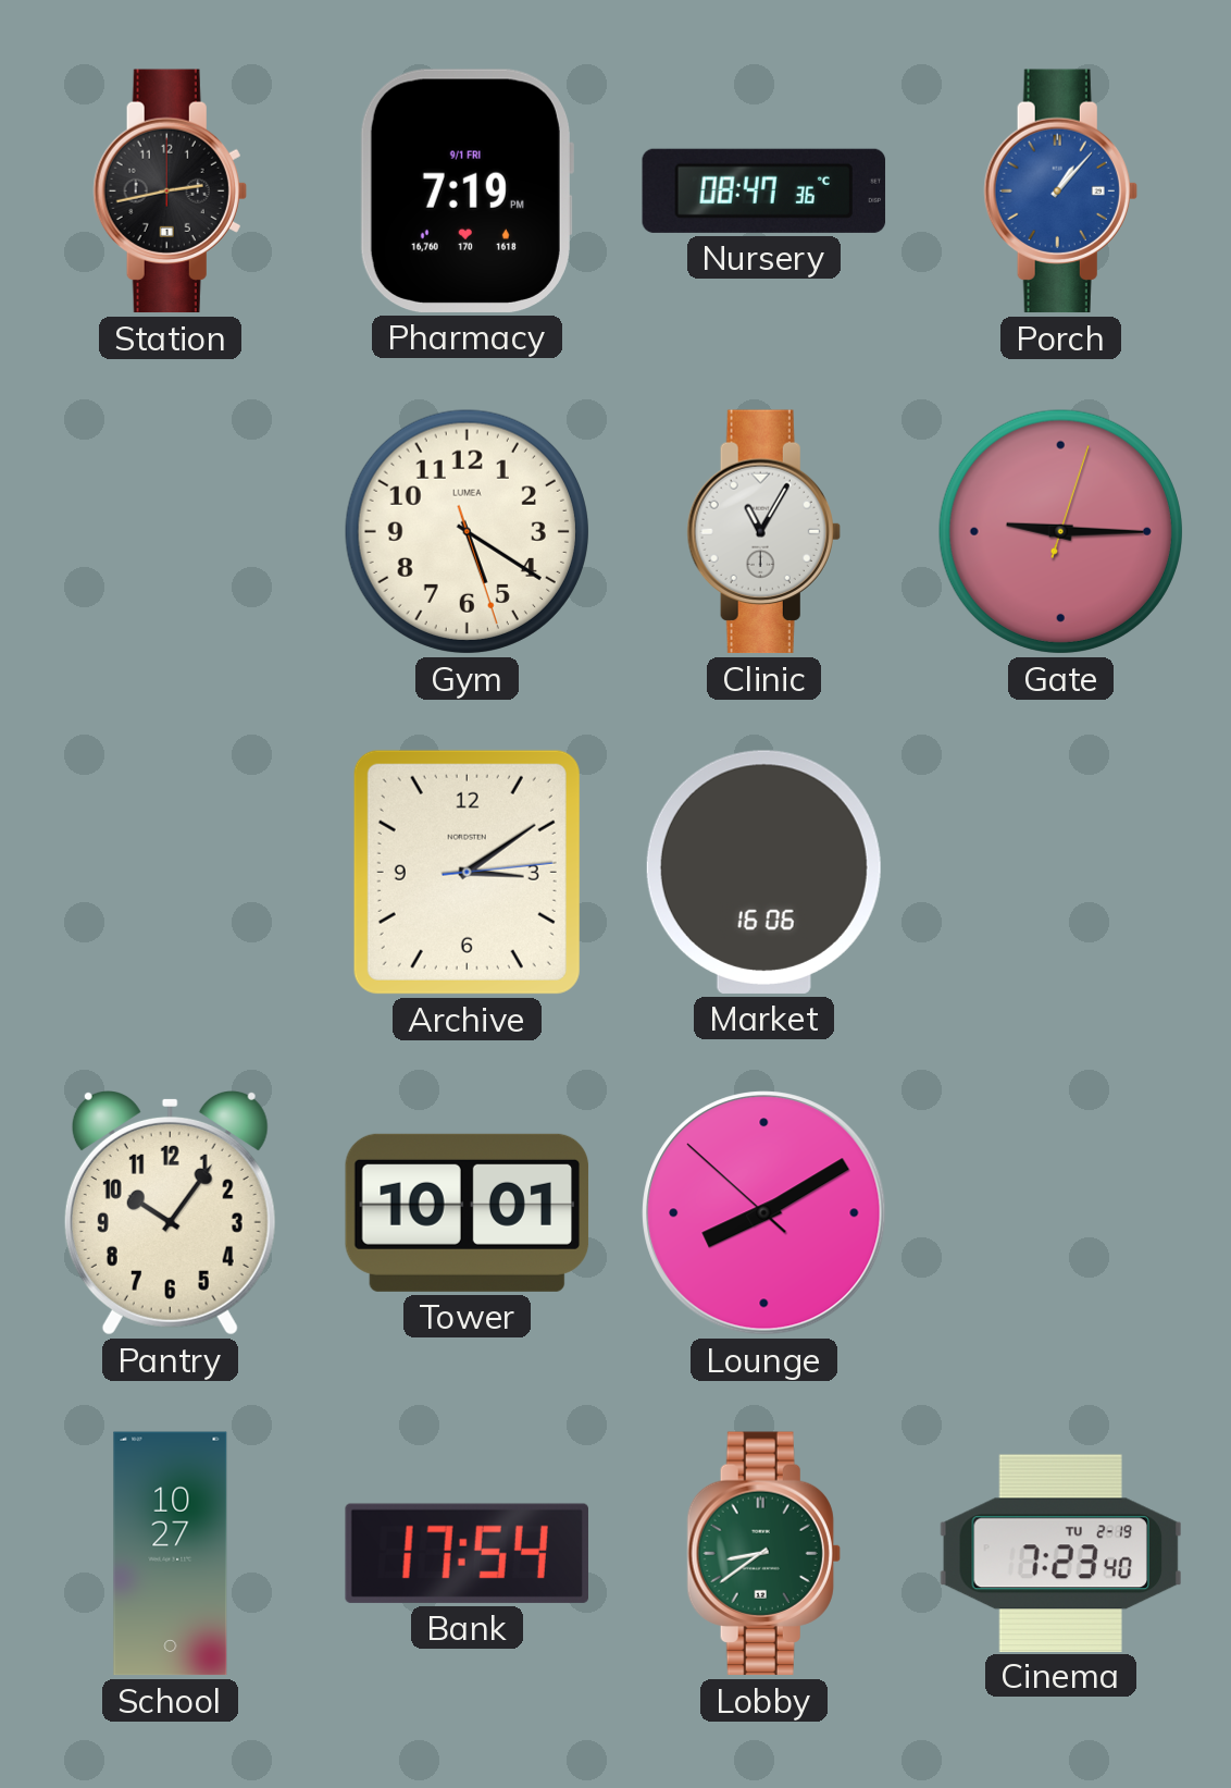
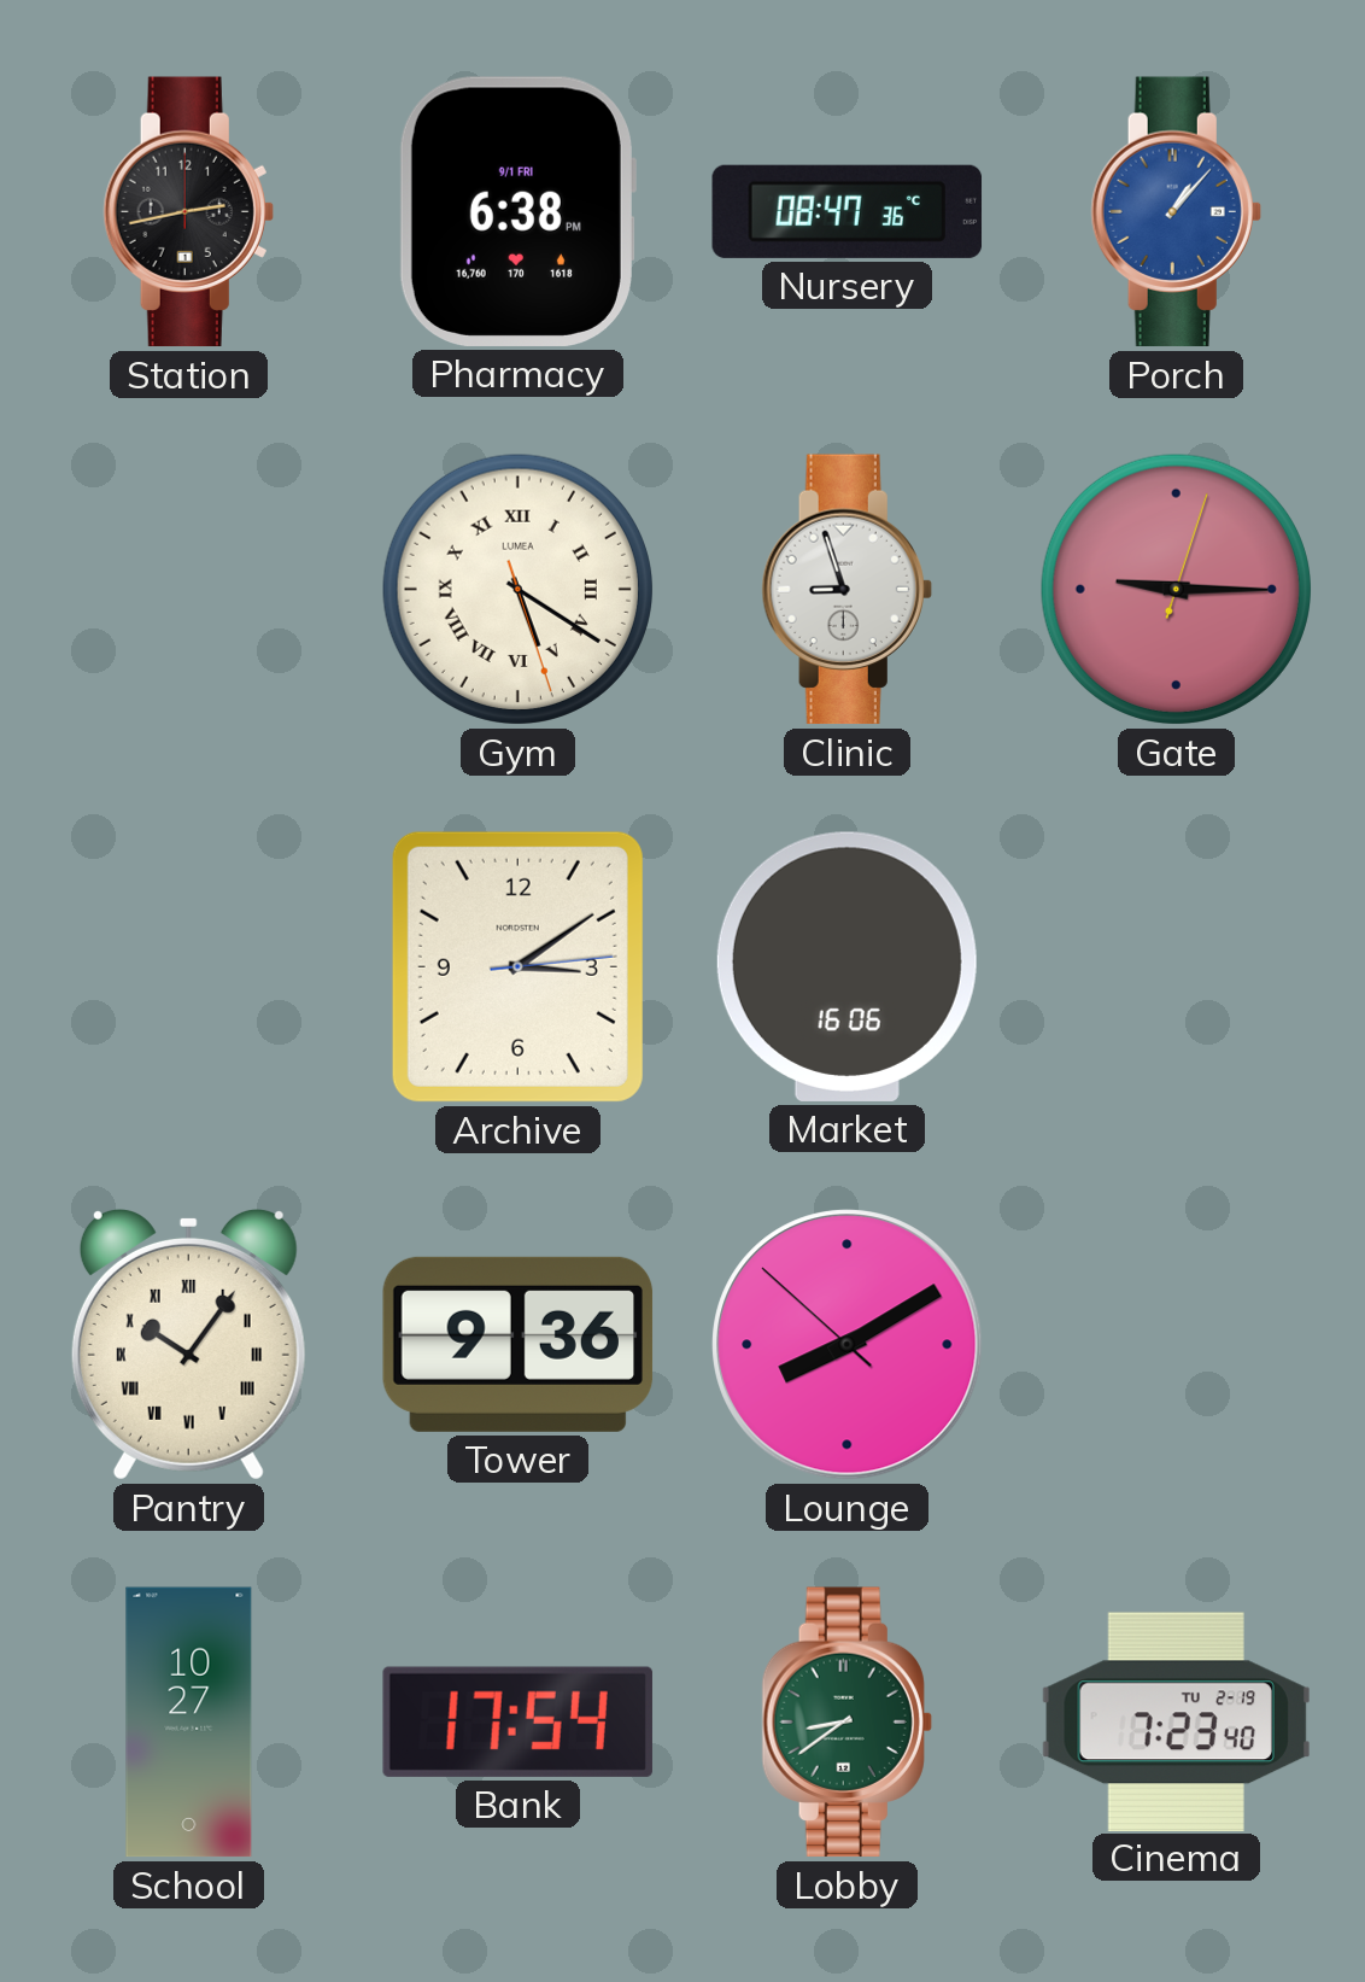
Pharmacy: 7:19 -> 6:38
Gym numerals: Arabic -> Roman
Clinic: 11:05 -> 8:57
Pantry numerals: Arabic -> Roman
Tower: 10:01 -> 9:36
